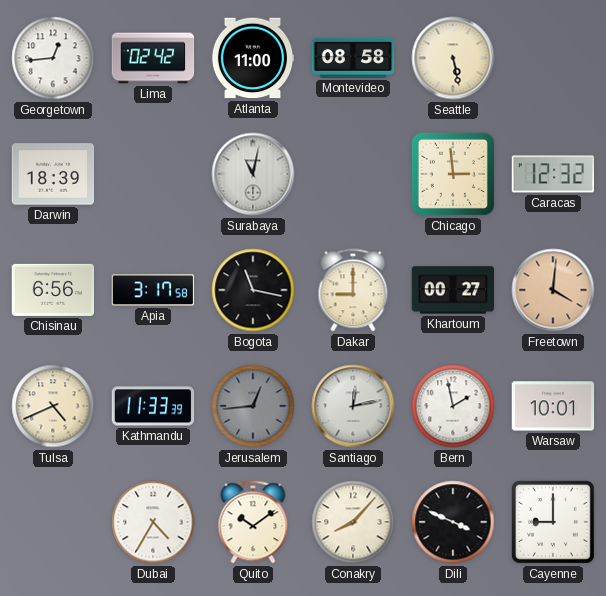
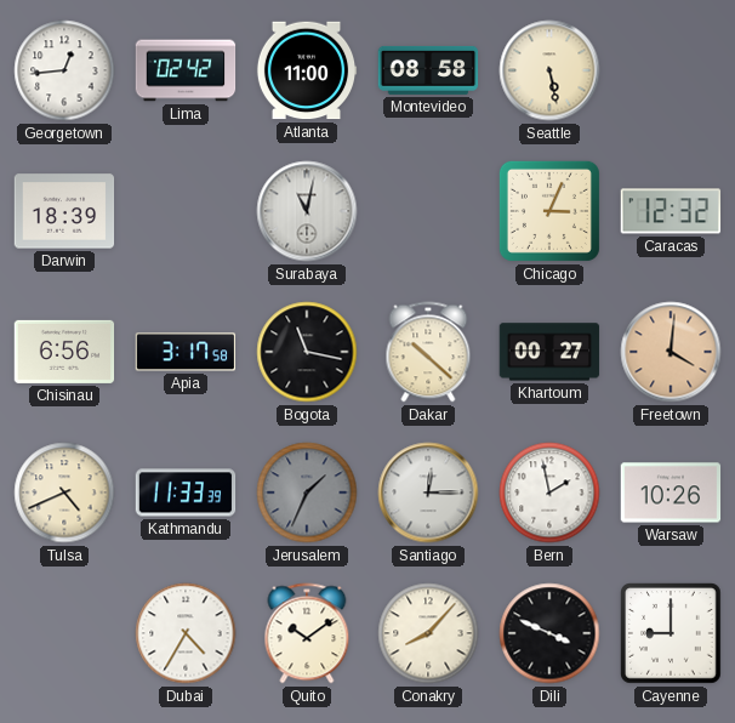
Chicago: 2:59 -> 3:04
Dakar: 9:00 -> 10:22
Jerusalem: 12:44 -> 1:34
Santiago: 12:13 -> 12:15
Warsaw: 10:01 -> 10:26
